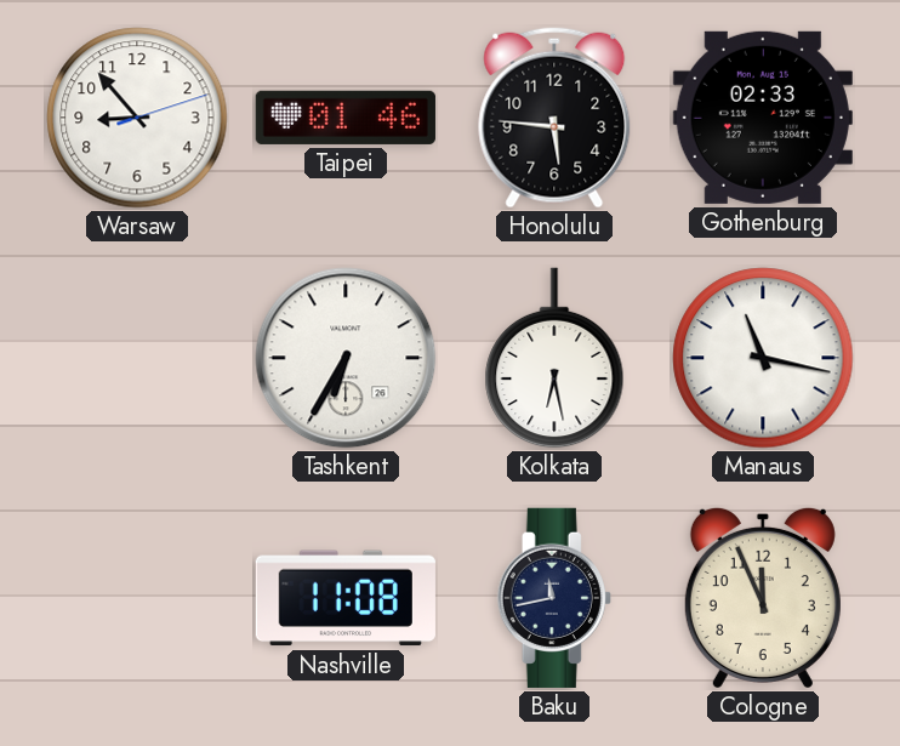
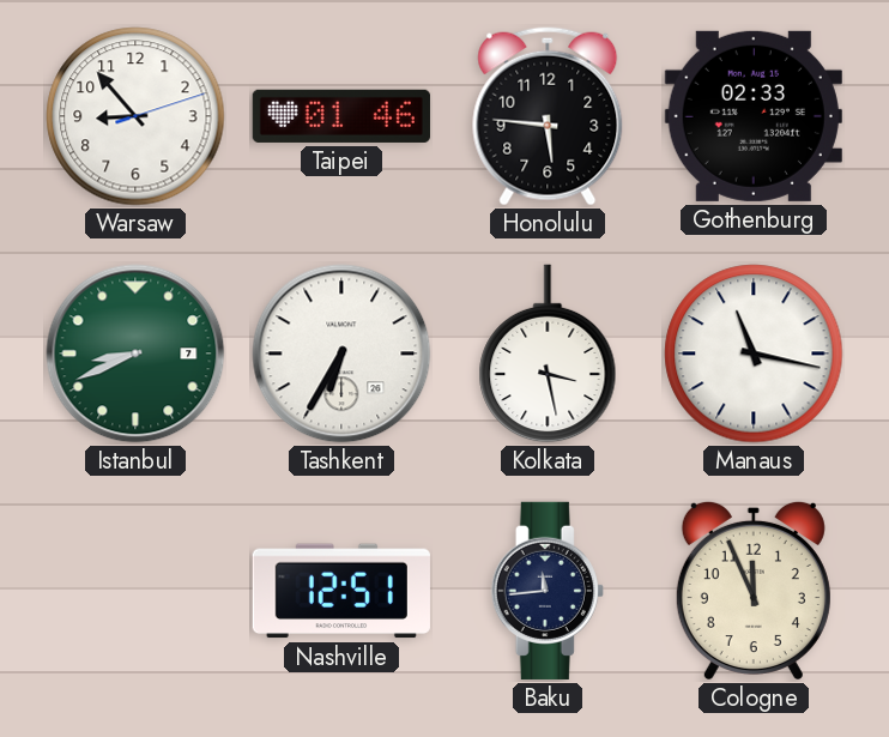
Istanbul: none -> 8:41
Kolkata: 6:28 -> 3:28
Nashville: 11:08 -> 12:51
Baku: 11:43 -> 11:44
